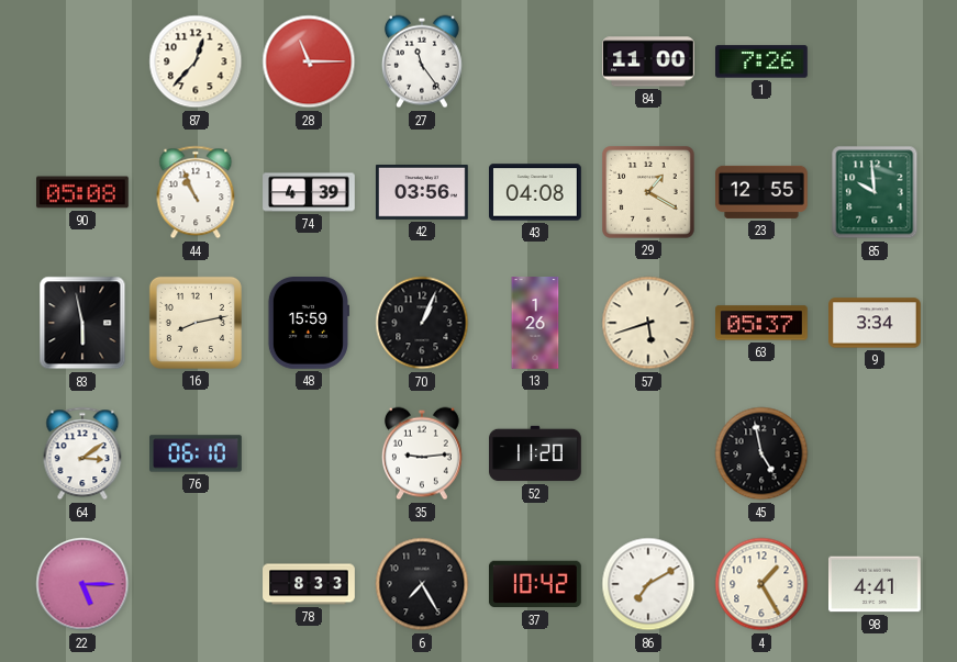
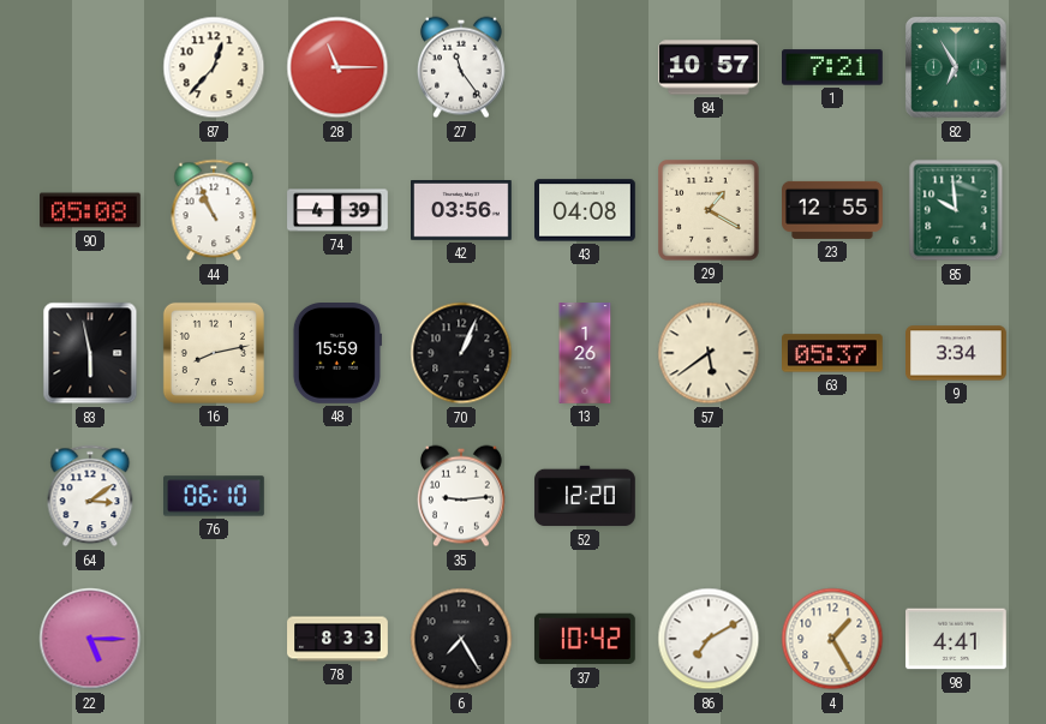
84: 11:00 -> 10:57
1: 7:26 -> 7:21
82: none -> 6:55
57: 5:42 -> 5:39
52: 11:20 -> 12:20
45: 4:58 -> none
